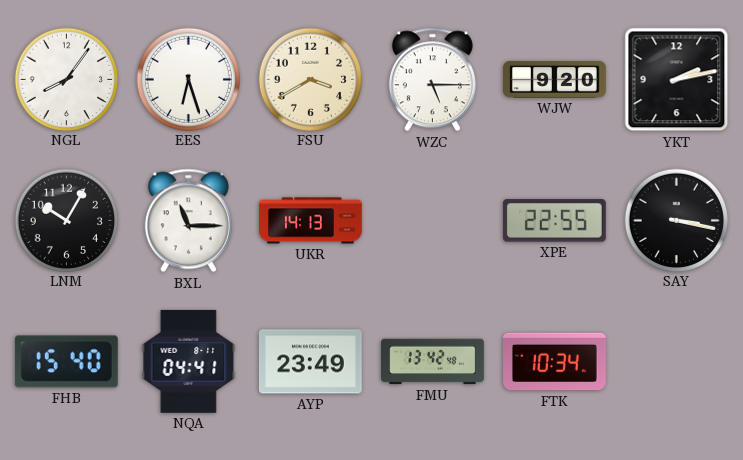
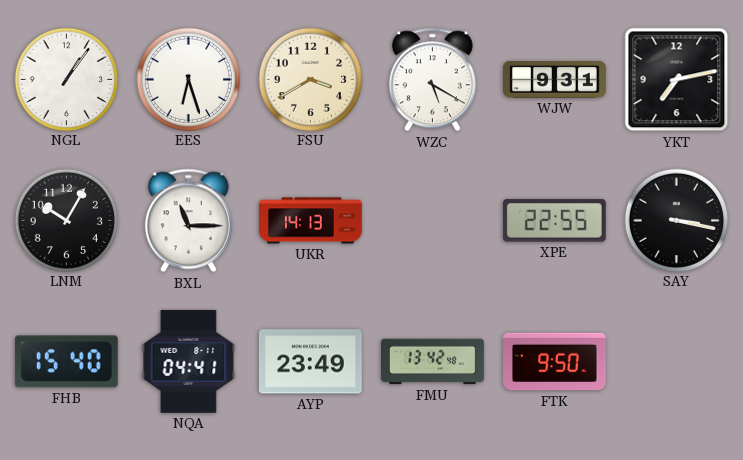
NGL: 8:06 -> 1:06
WZC: 5:15 -> 5:20
WJW: 9:20 -> 9:31
YKT: 2:13 -> 7:13
FTK: 10:34 -> 9:50
